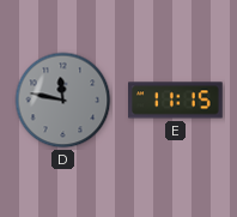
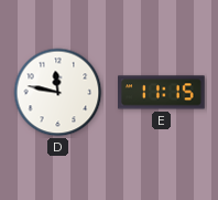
D dial: grey -> white
